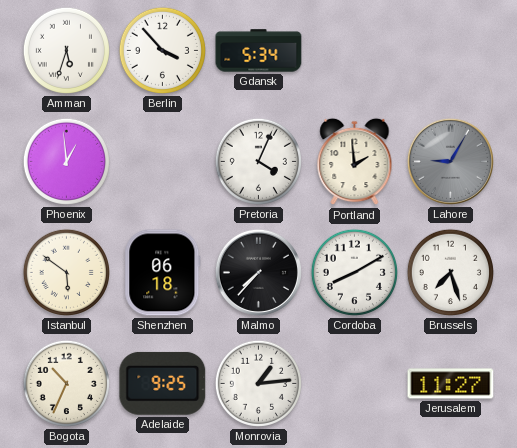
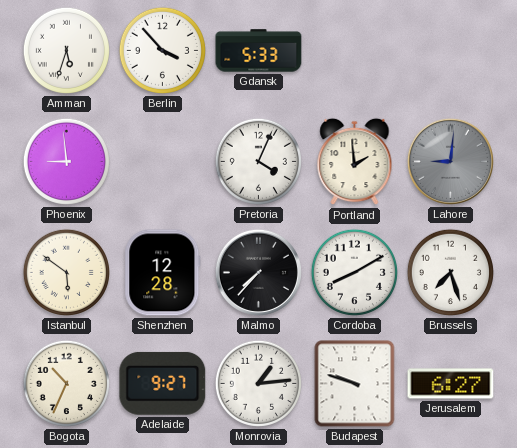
Gdansk: 5:34 -> 5:33
Phoenix: 12:59 -> 8:59
Lahore: 9:05 -> 9:01
Shenzhen: 06:18 -> 12:28
Adelaide: 9:25 -> 9:27
Budapest: none -> 9:48
Jerusalem: 11:27 -> 6:27
